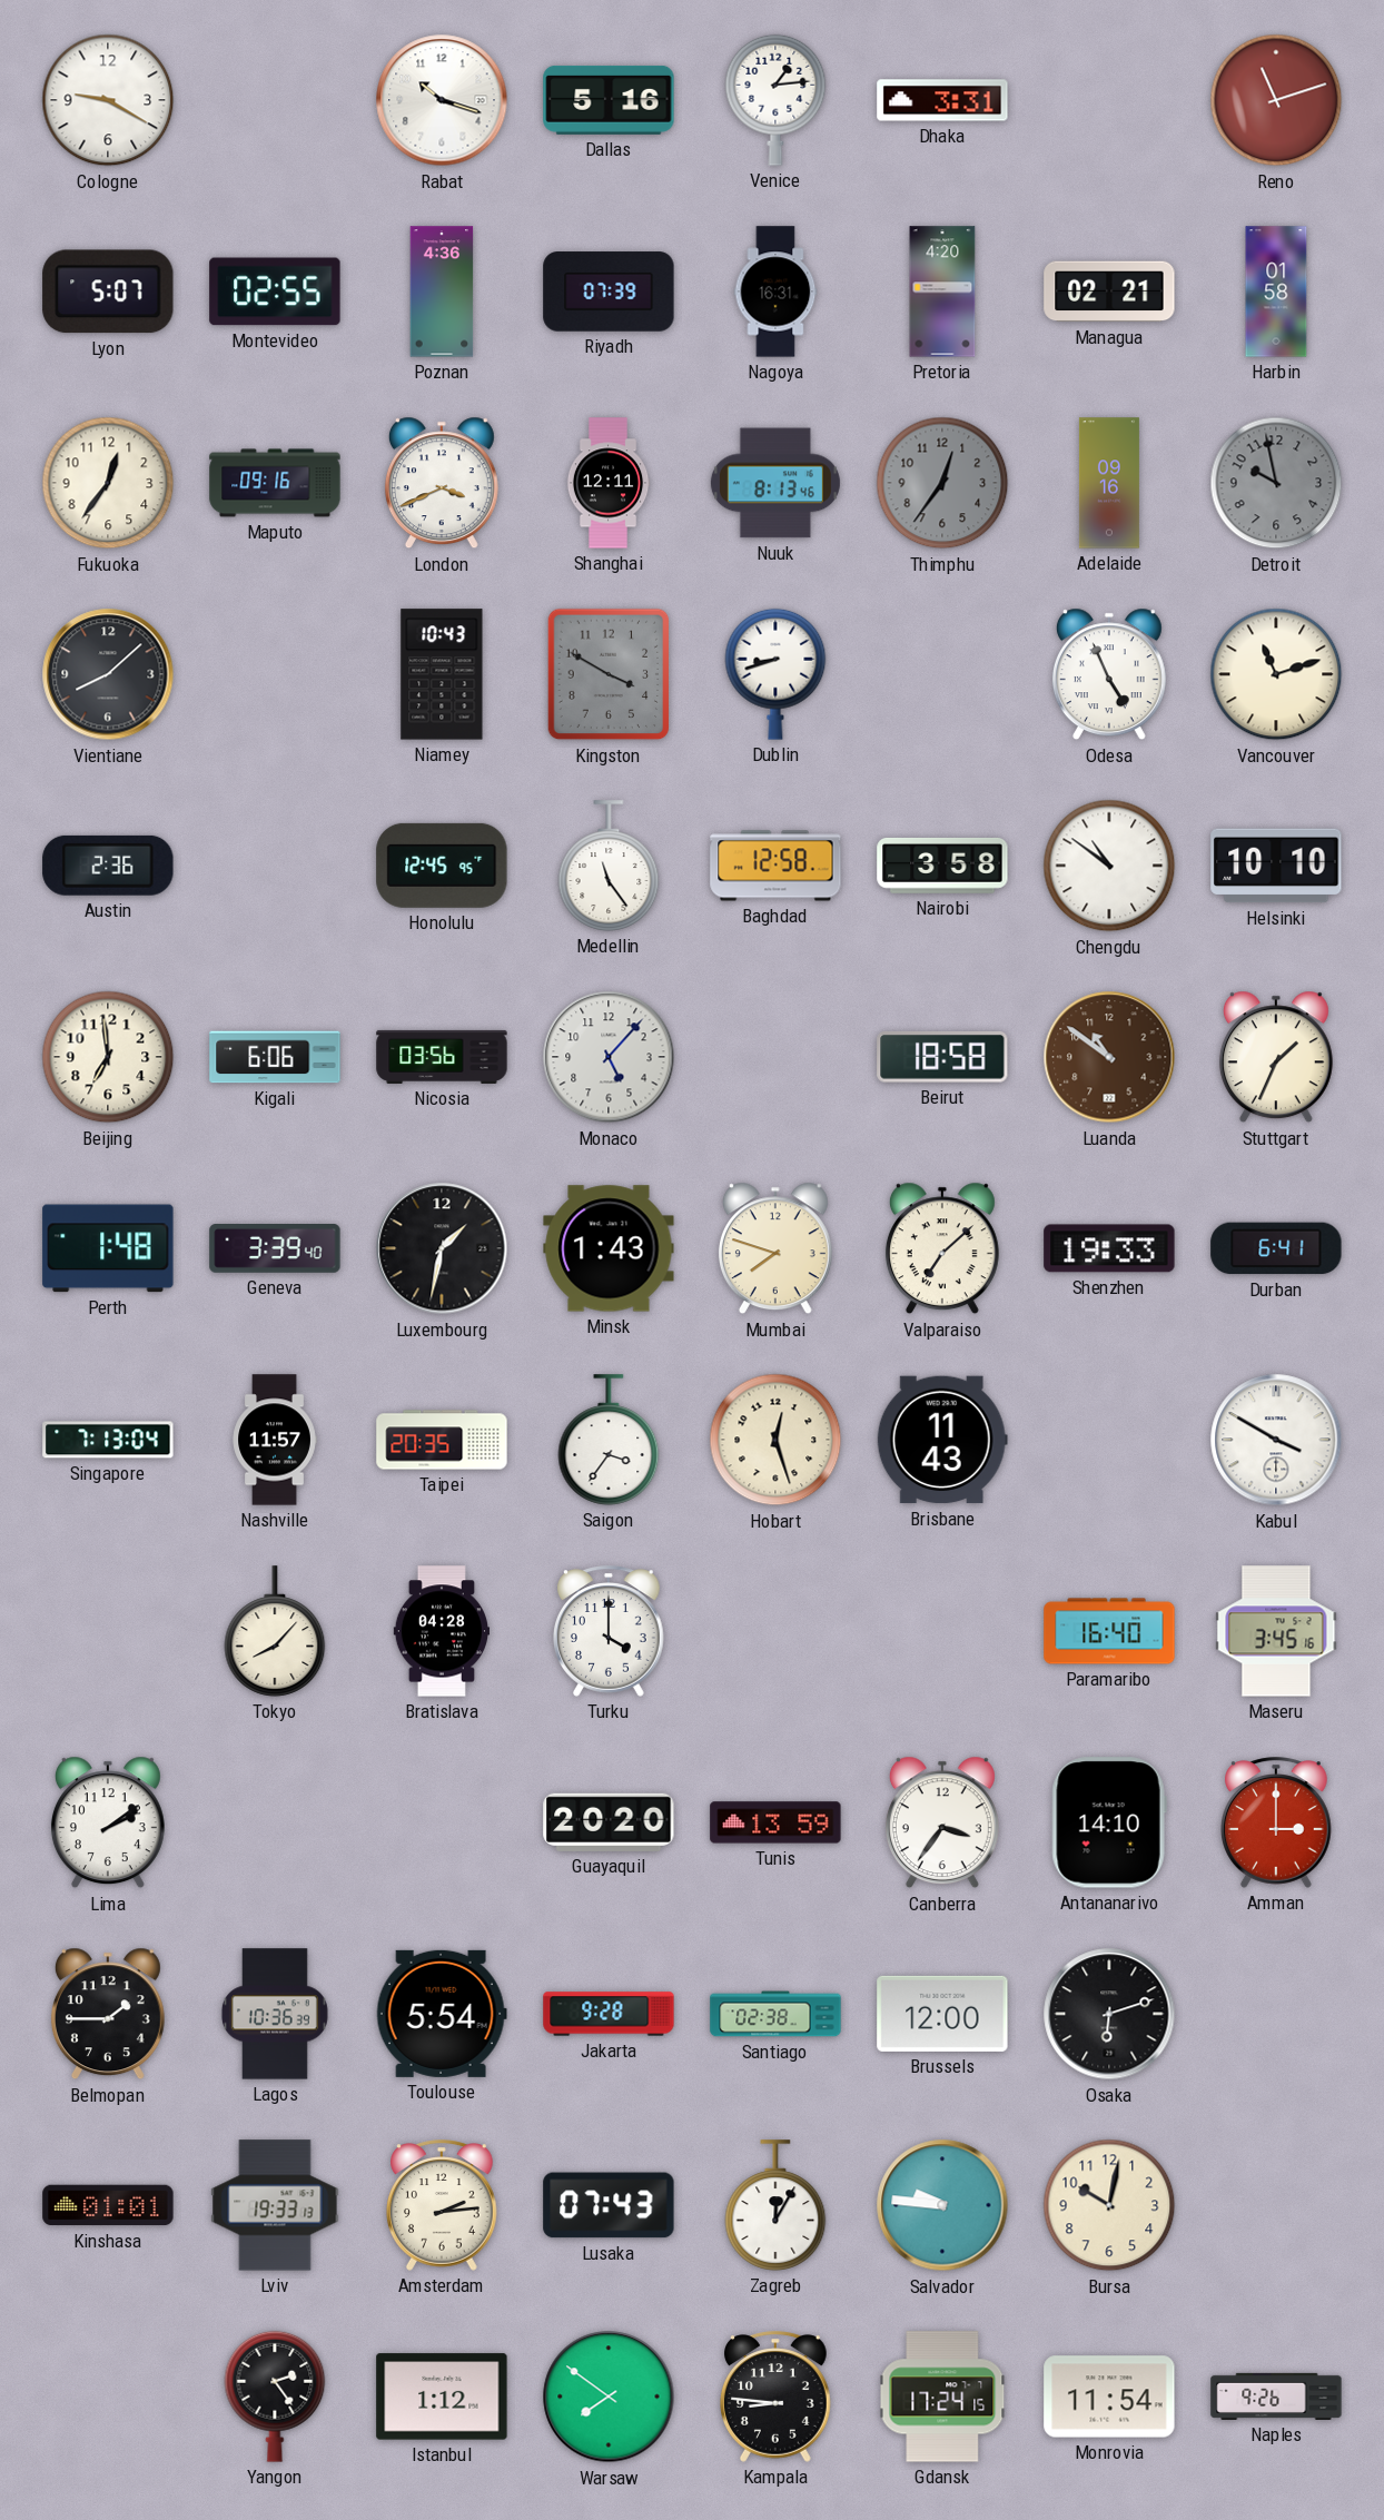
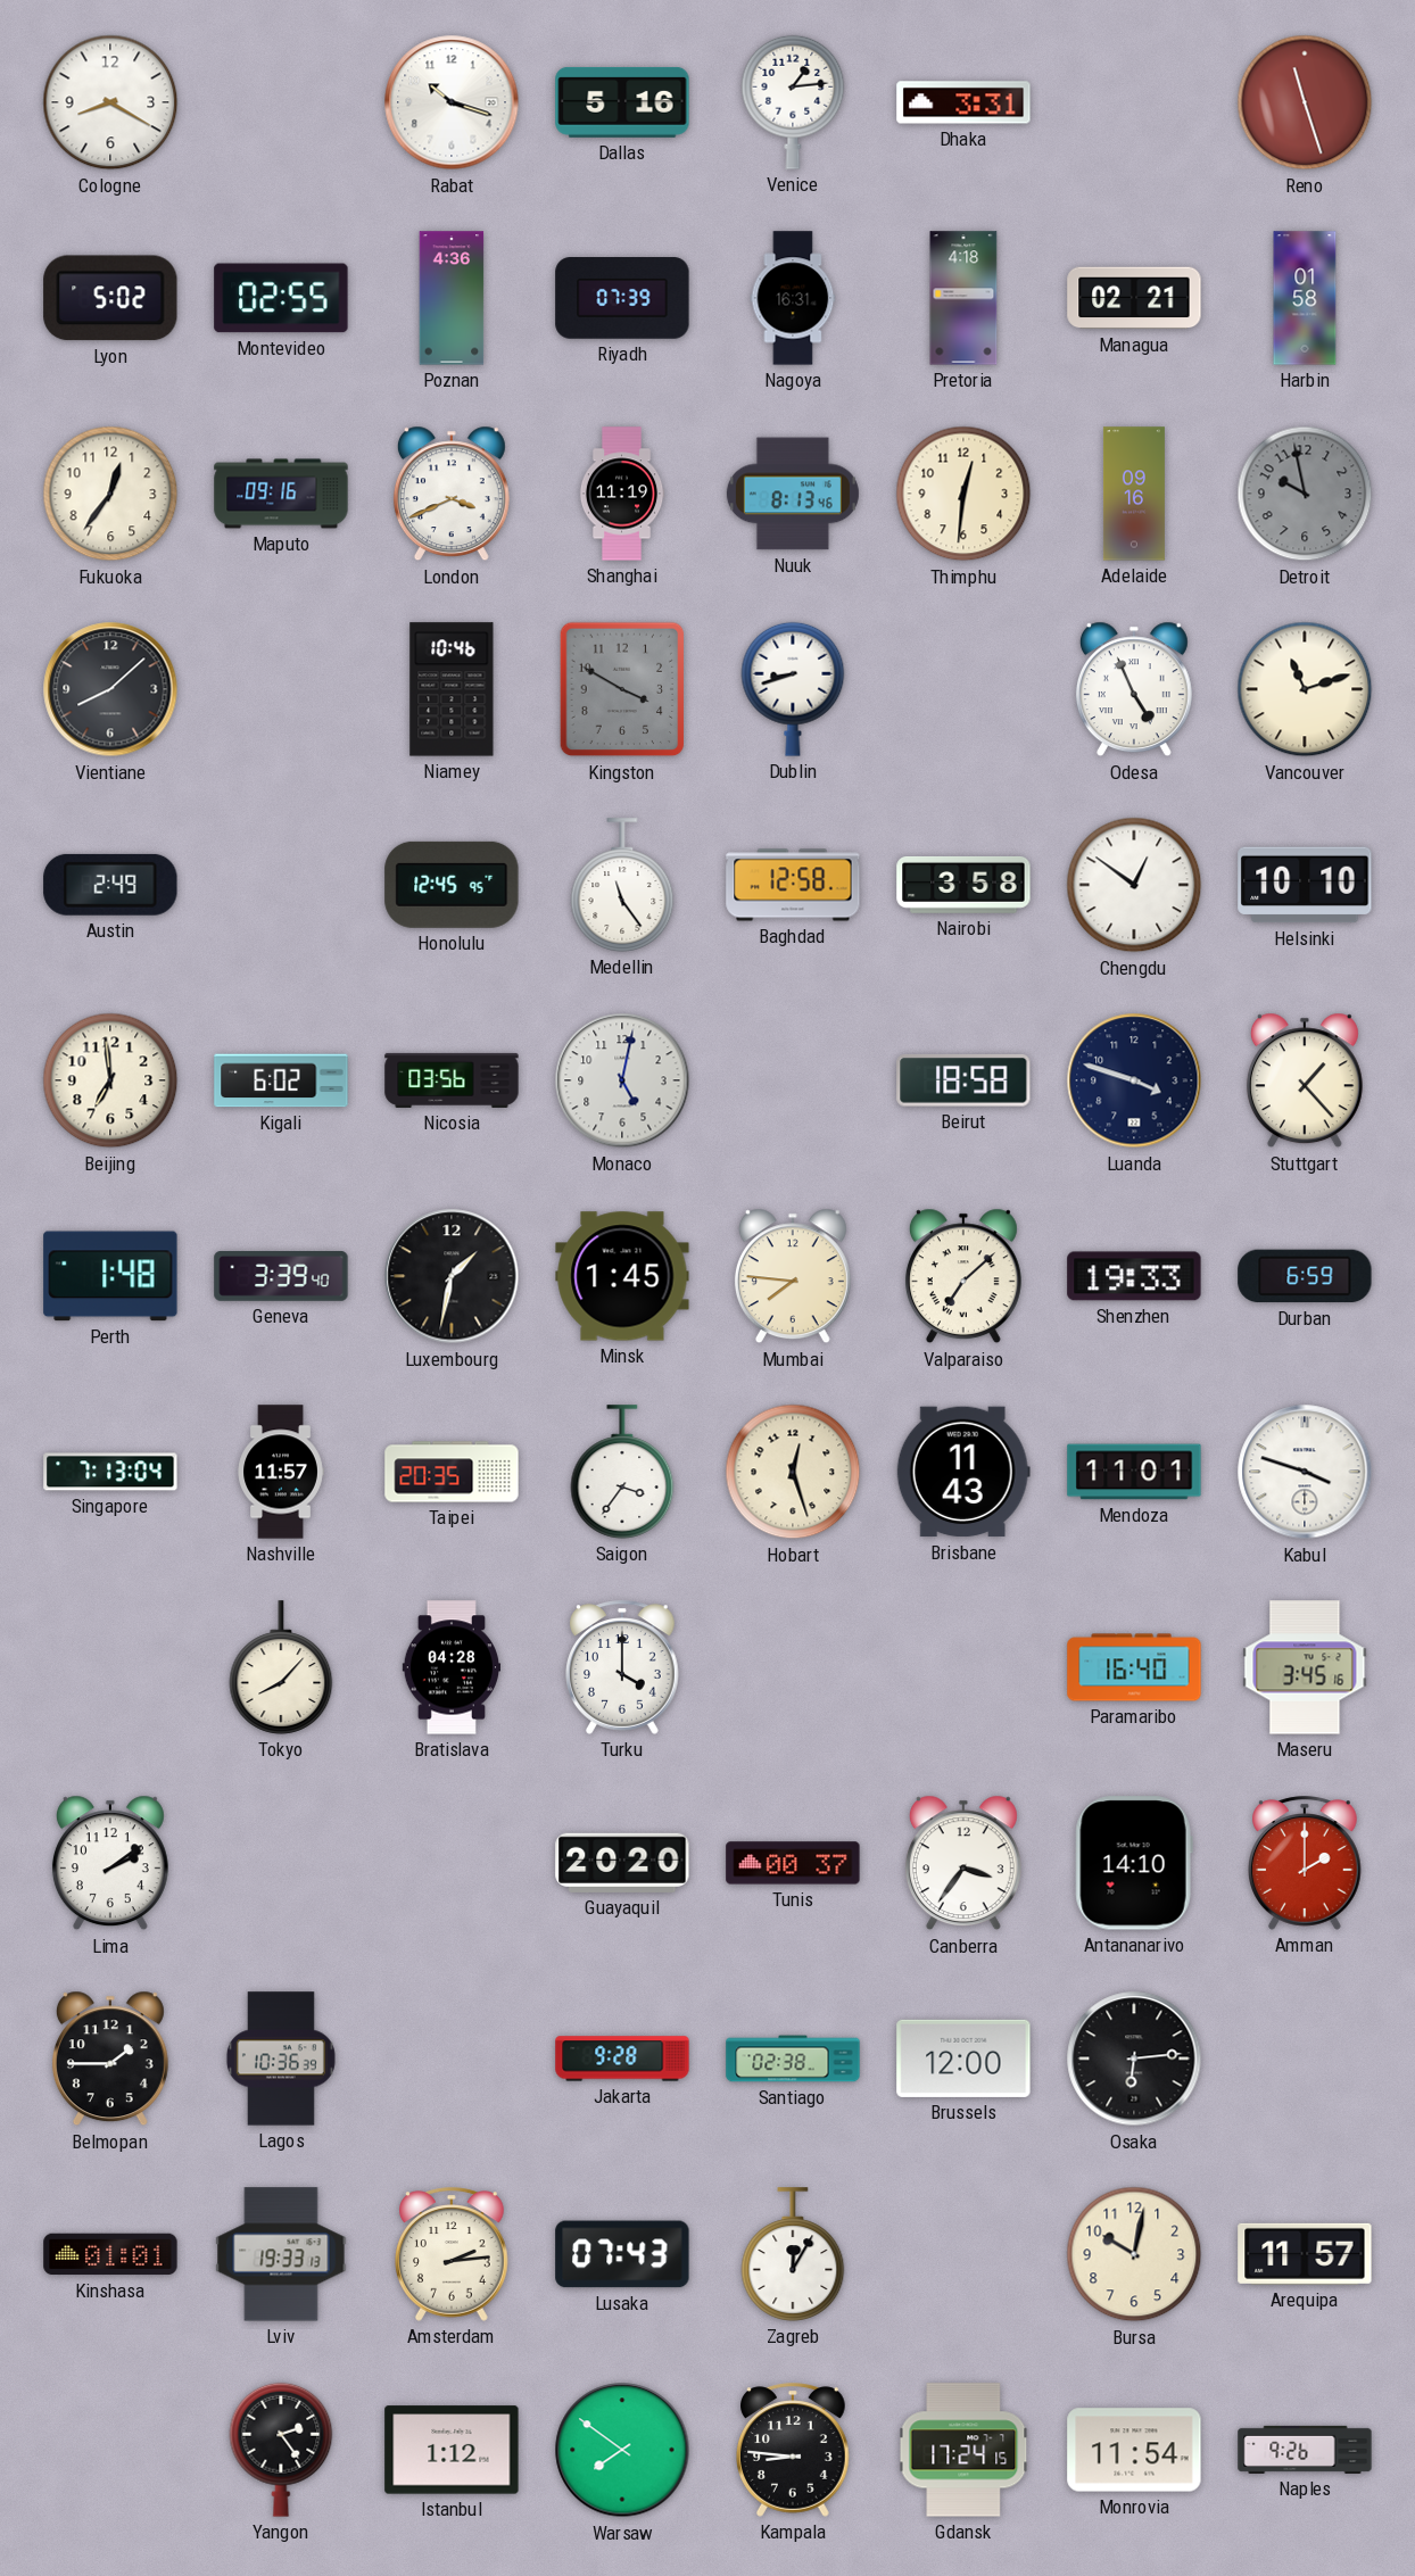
Cologne: 9:20 -> 8:20
Reno: 11:12 -> 11:27
Lyon: 5:07 -> 5:02
Pretoria: 4:20 -> 4:18
Shanghai: 12:11 -> 11:19
Thimphu: 12:36 -> 12:31
Thimphu dial: grey -> cream
Niamey: 10:43 -> 10:46
Austin: 2:36 -> 2:49
Chengdu: 10:51 -> 12:51
Kigali: 6:06 -> 6:02
Monaco: 5:07 -> 5:02
Luanda: 10:51 -> 3:48
Luanda dial: brown -> navy
Stuttgart: 1:34 -> 1:23
Minsk: 1:43 -> 1:45
Mumbai: 7:48 -> 7:46
Durban: 6:41 -> 6:59
Mendoza: none -> 11:01
Kabul: 3:50 -> 3:48
Tunis: 13:59 -> 00:37
Amman: 3:00 -> 2:00
Toulouse: 5:54 -> none
Osaka: 6:12 -> 6:14
Salvador: 9:46 -> none
Arequipa: none -> 11:57
